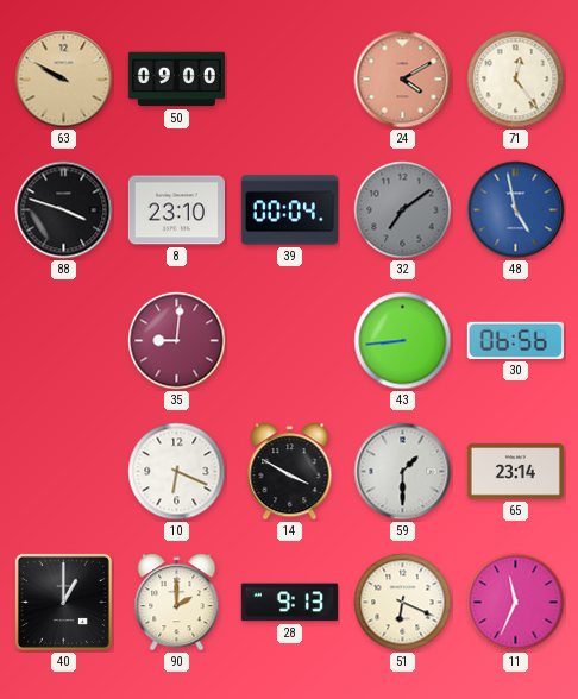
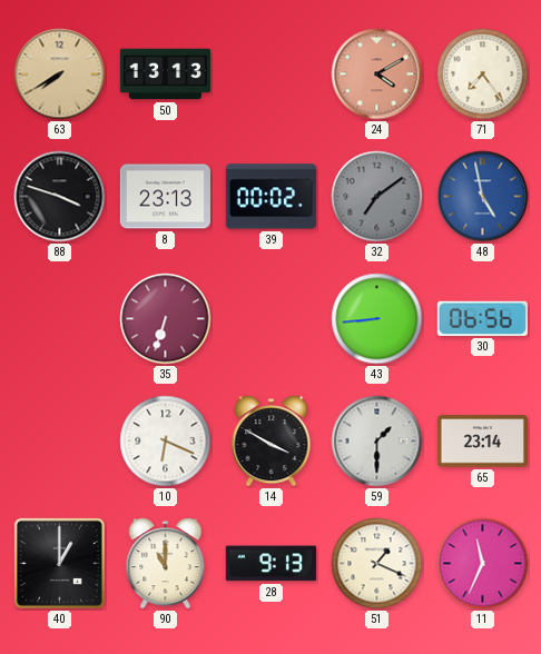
63: 9:50 -> 7:40
50: 09:00 -> 13:13
71: 12:24 -> 7:24
8: 23:10 -> 23:13
39: 00:04 -> 00:02
35: 9:01 -> 6:33
90: 2:00 -> 11:00
51: 6:19 -> 1:19
